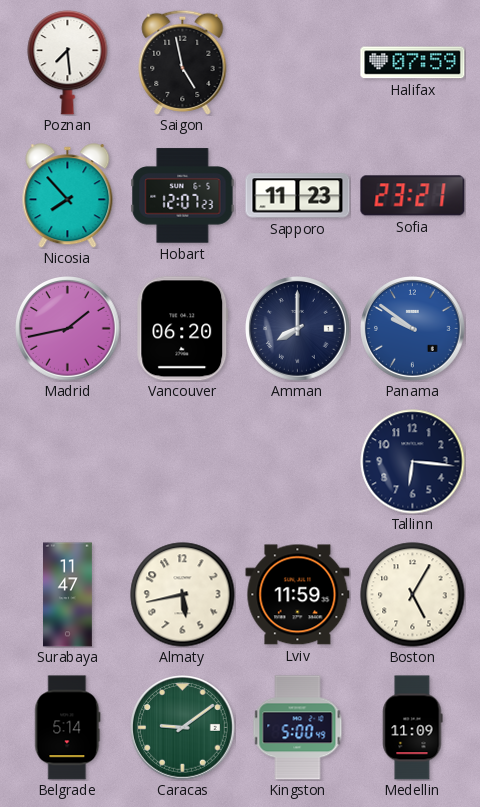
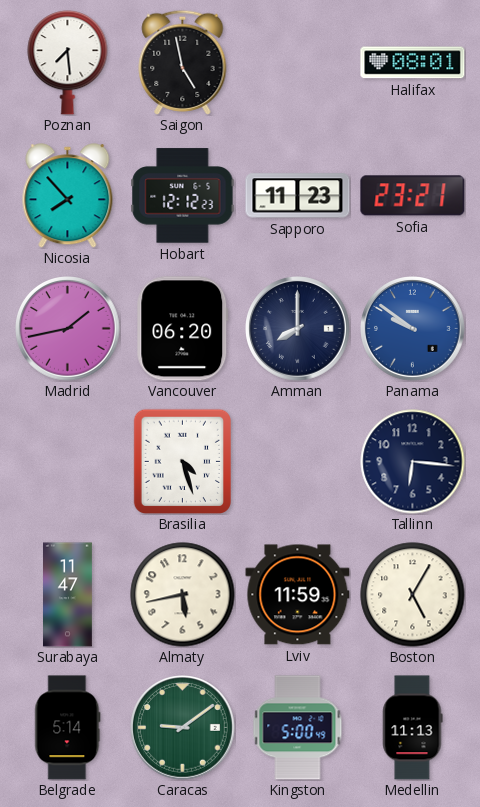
Halifax: 07:59 -> 08:01
Hobart: 12:07 -> 12:12
Brasilia: none -> 4:27
Medellin: 11:09 -> 11:13
